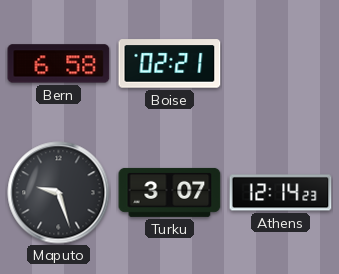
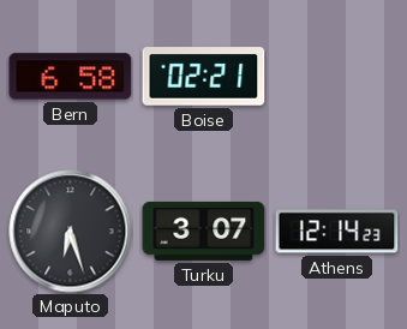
Maputo: 9:27 -> 6:27
